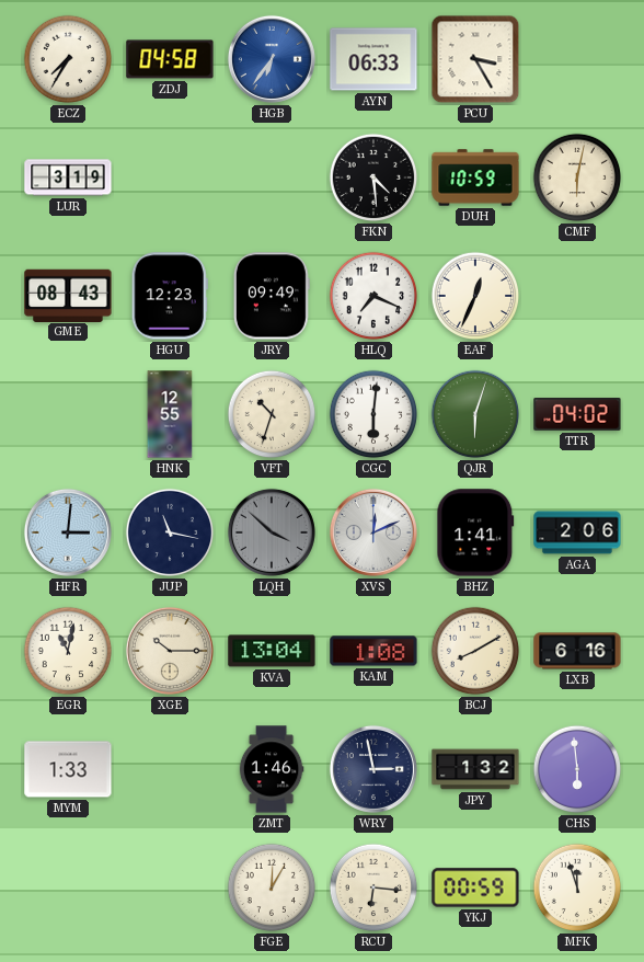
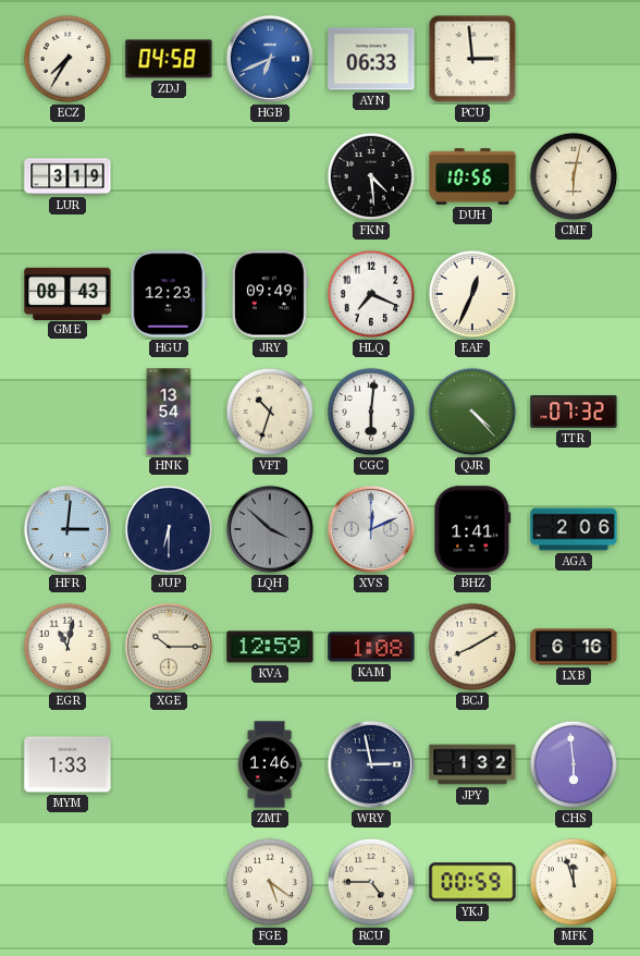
HGB: 6:36 -> 6:41
PCU: 3:25 -> 2:59
DUH: 10:59 -> 10:56
HNK: 12:55 -> 13:54
QJR: 6:03 -> 4:23
TTR: 04:02 -> 07:32
JUP: 11:17 -> 6:30
KVA: 13:04 -> 12:59
FGE: 12:05 -> 5:21
RCU: 6:16 -> 4:45
